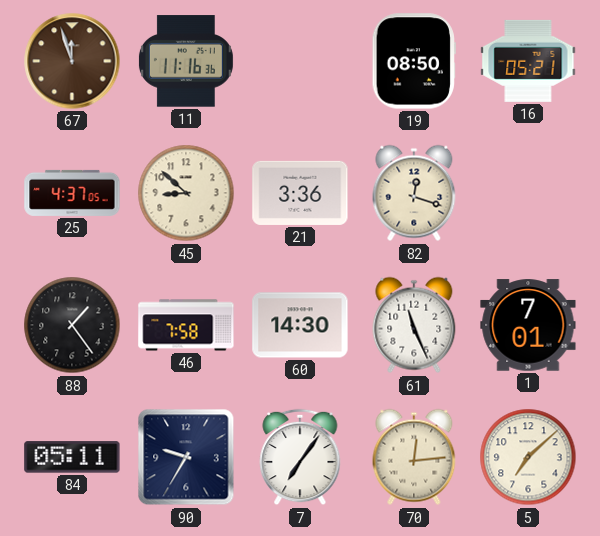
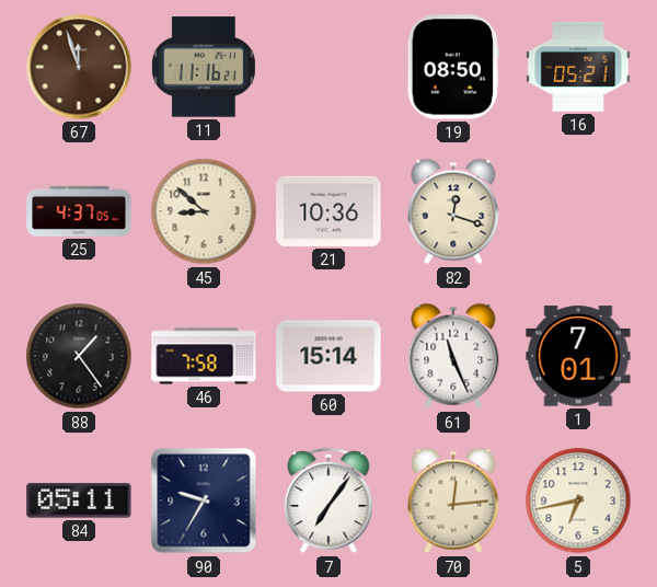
11: 11:16:36 -> 11:16:21
21: 3:36 -> 10:36
60: 14:30 -> 15:14
5: 7:08 -> 6:43
